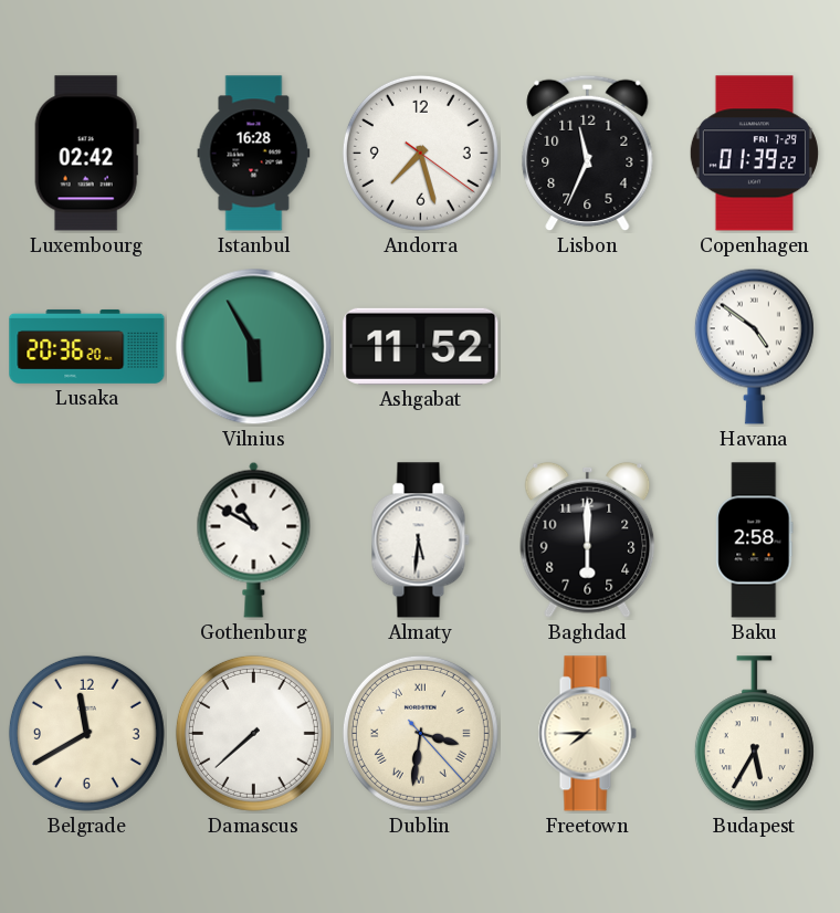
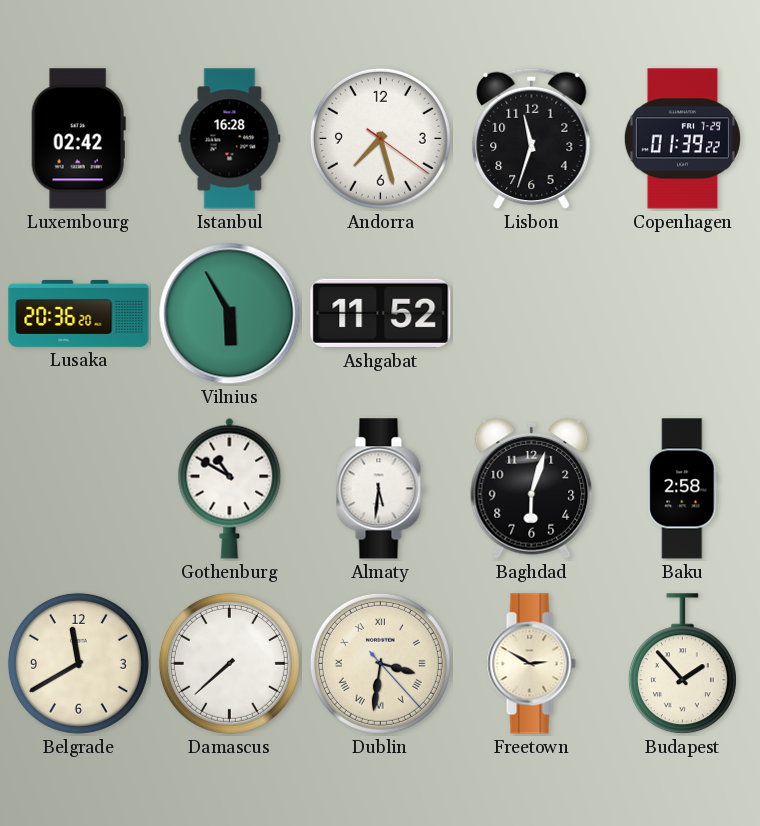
Lisbon: 11:34 -> 11:33
Havana: 4:51 -> none
Baghdad: 6:00 -> 6:03
Freetown: 7:45 -> 2:50
Budapest: 5:35 -> 1:53
